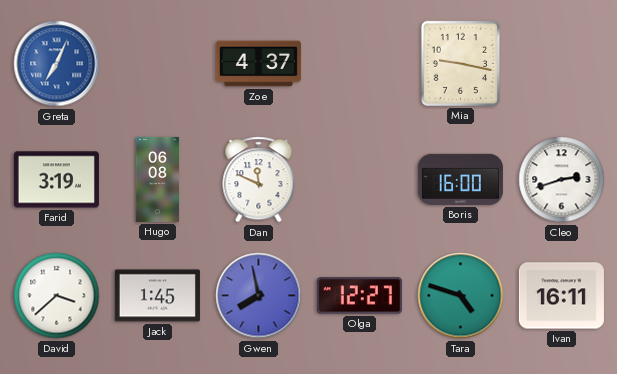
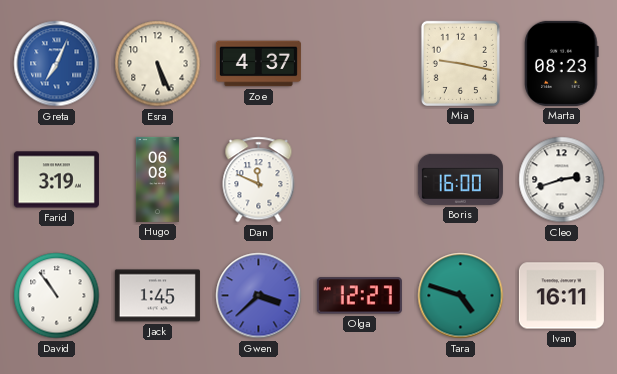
Esra: none -> 5:26
Marta: none -> 08:23
David: 3:38 -> 10:54
Gwen: 7:58 -> 3:38
